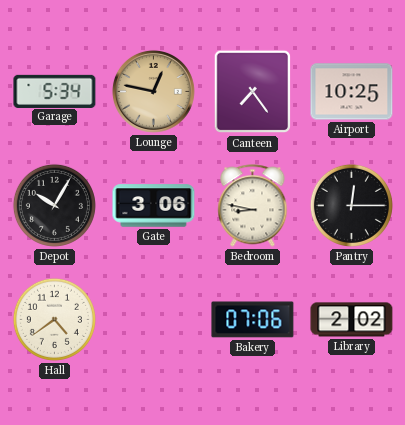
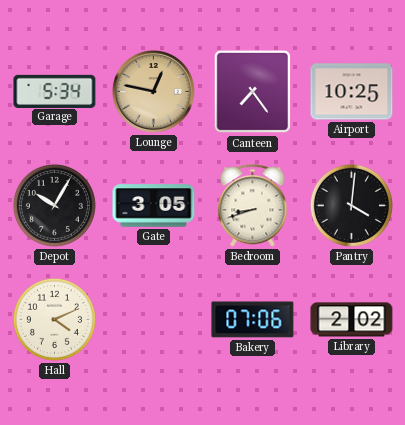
Gate: 3:06 -> 3:05
Bedroom: 8:47 -> 8:42
Pantry: 12:15 -> 4:01
Hall: 4:39 -> 4:11
